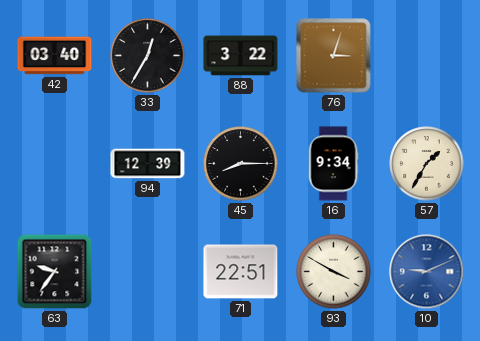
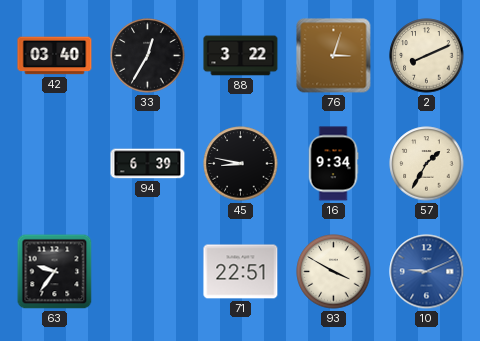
2: none -> 8:11
94: 12:39 -> 6:39
45: 8:15 -> 8:47
